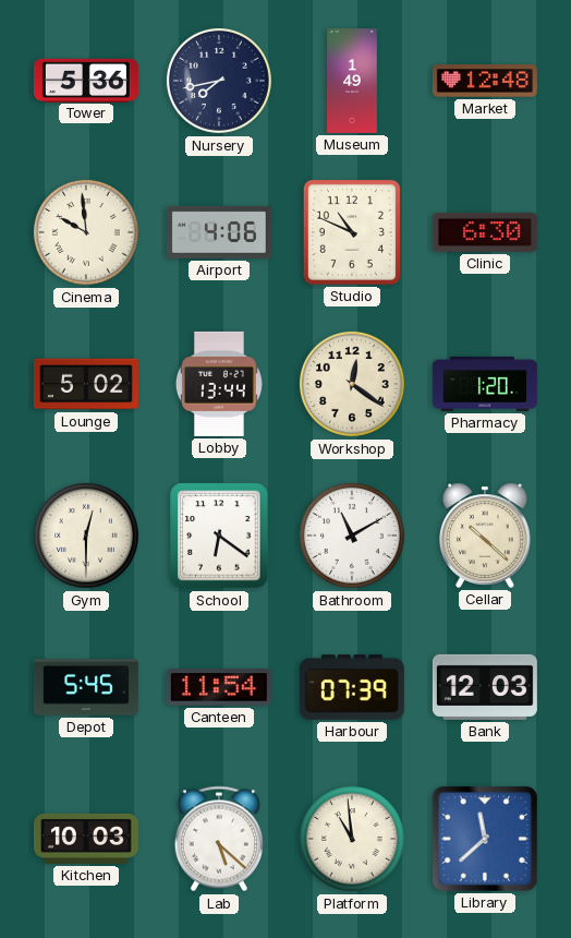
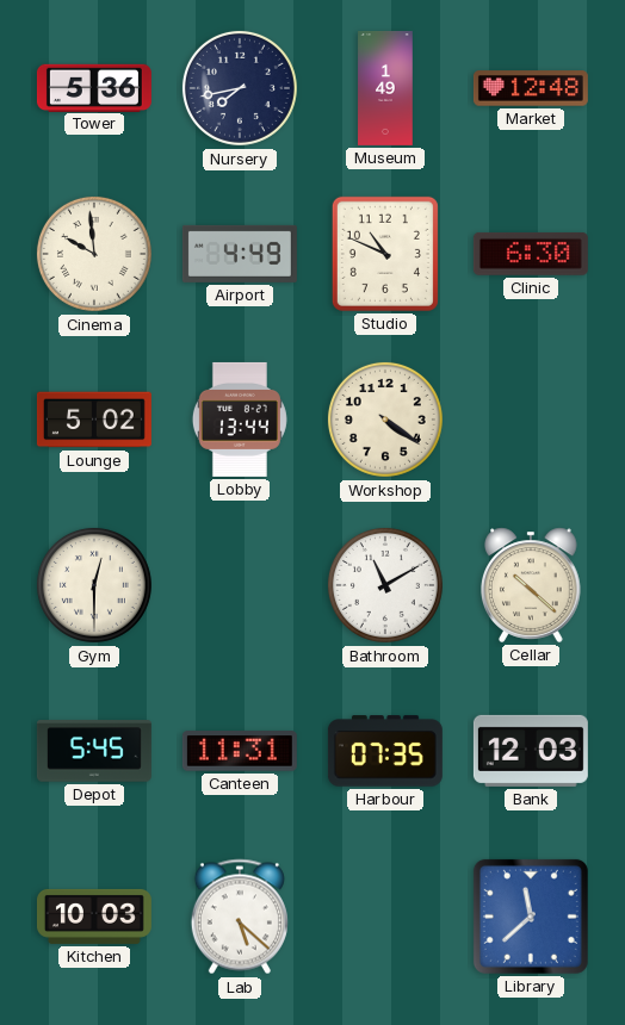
Airport: 4:06 -> 4:49
Workshop: 12:21 -> 4:21
Pharmacy: 1:20 -> none
School: 6:21 -> none
Canteen: 11:54 -> 11:31
Harbour: 07:39 -> 07:35
Platform: 10:59 -> none
